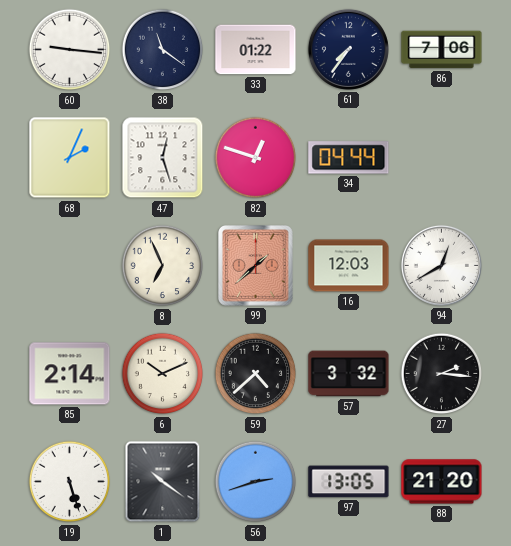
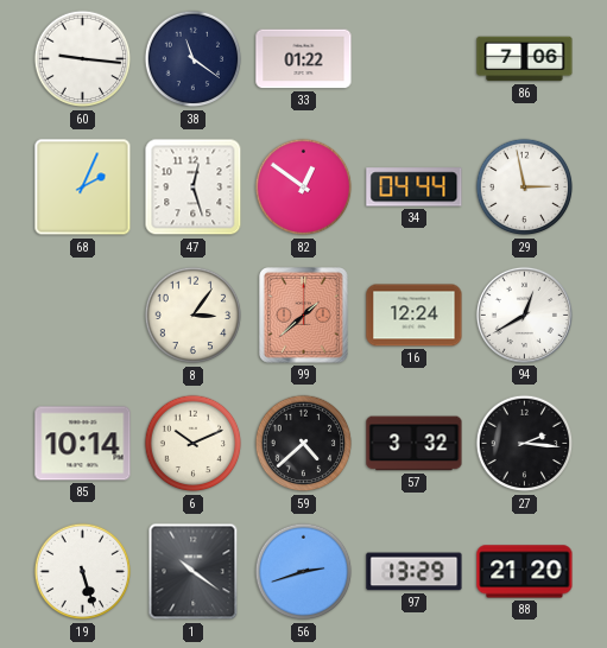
61: 7:36 -> none
82: 12:48 -> 12:51
29: none -> 2:58
8: 6:56 -> 3:06
16: 12:03 -> 12:24
85: 2:14 -> 10:14
97: 13:05 -> 13:29
